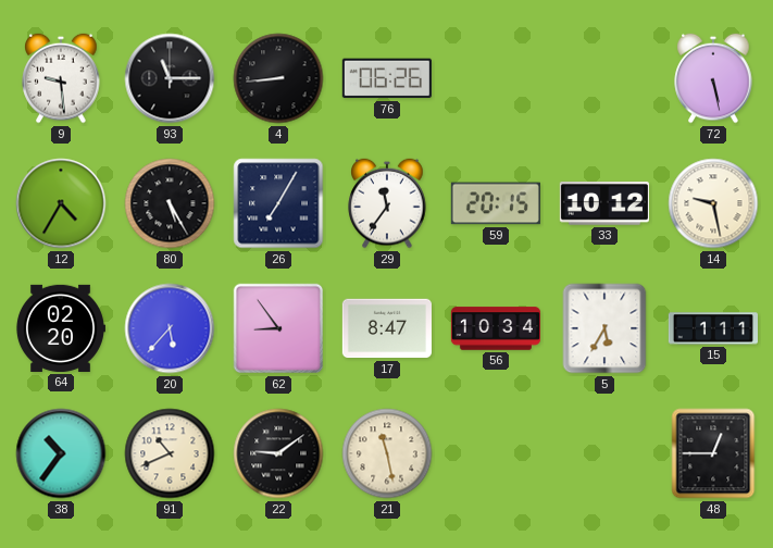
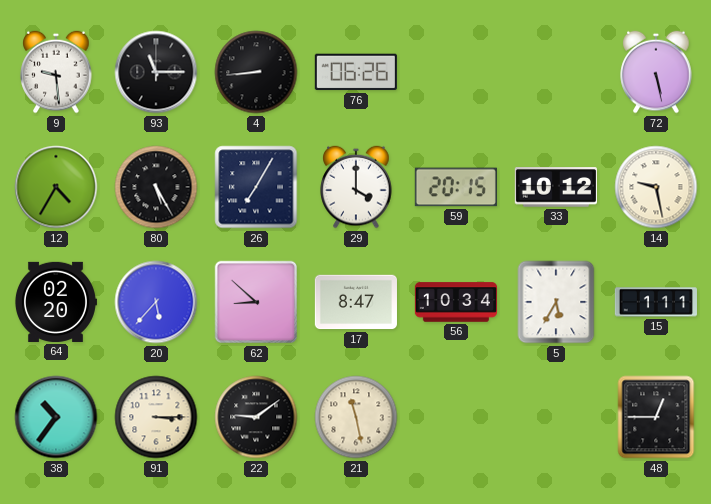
29: 11:36 -> 4:00
62: 8:54 -> 8:52
91: 10:41 -> 3:15
